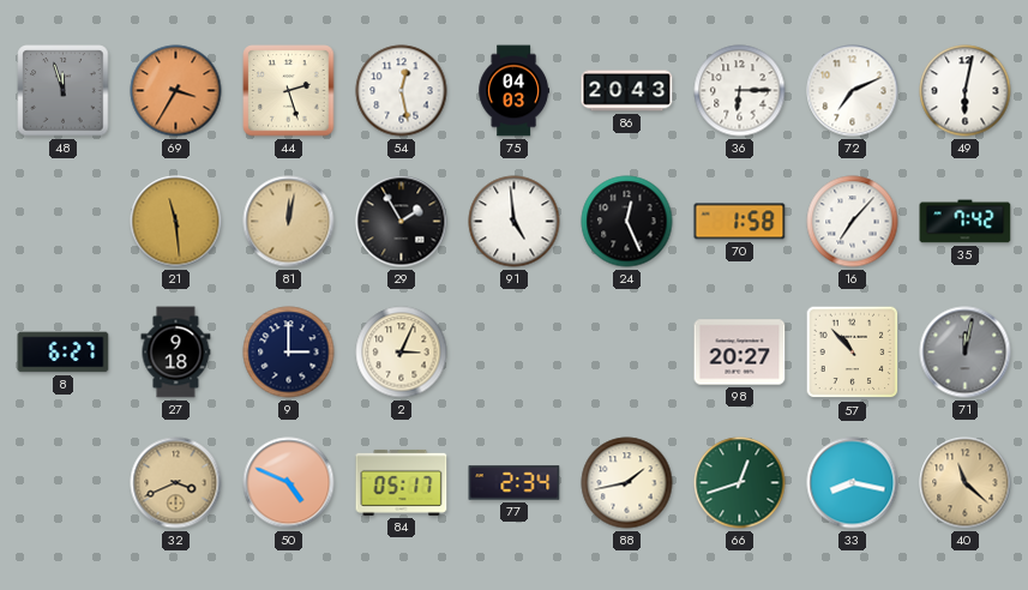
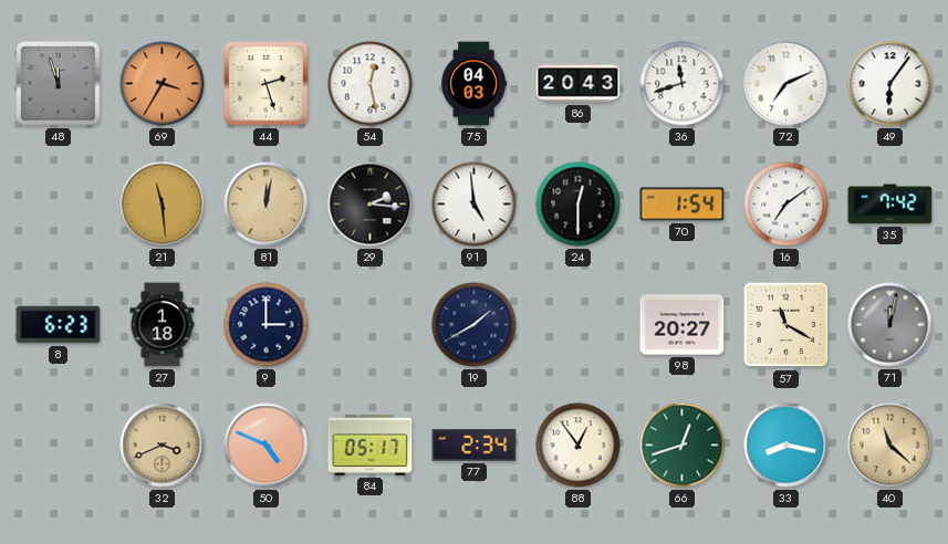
36: 6:15 -> 11:42
49: 6:02 -> 6:06
29: 1:55 -> 2:16
24: 12:26 -> 12:30
70: 1:58 -> 1:54
16: 7:07 -> 7:09
8: 6:27 -> 6:23
27: 9:18 -> 1:18
2: 3:04 -> none
19: none -> 1:40
57: 10:53 -> 11:20
88: 1:43 -> 12:54
